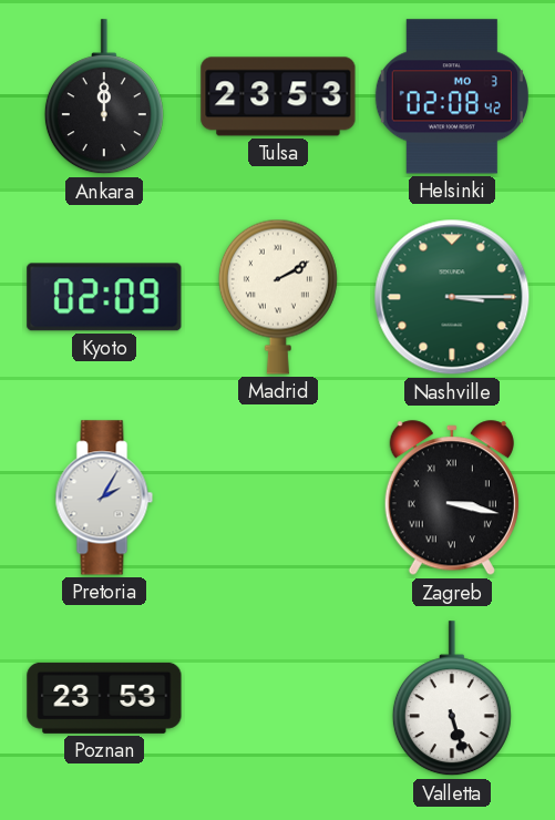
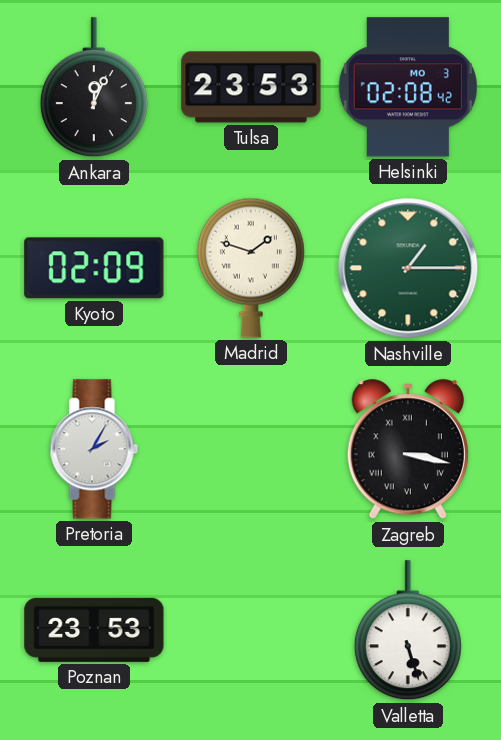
Ankara: 12:00 -> 12:04
Madrid: 2:10 -> 1:48
Nashville: 3:15 -> 1:15
